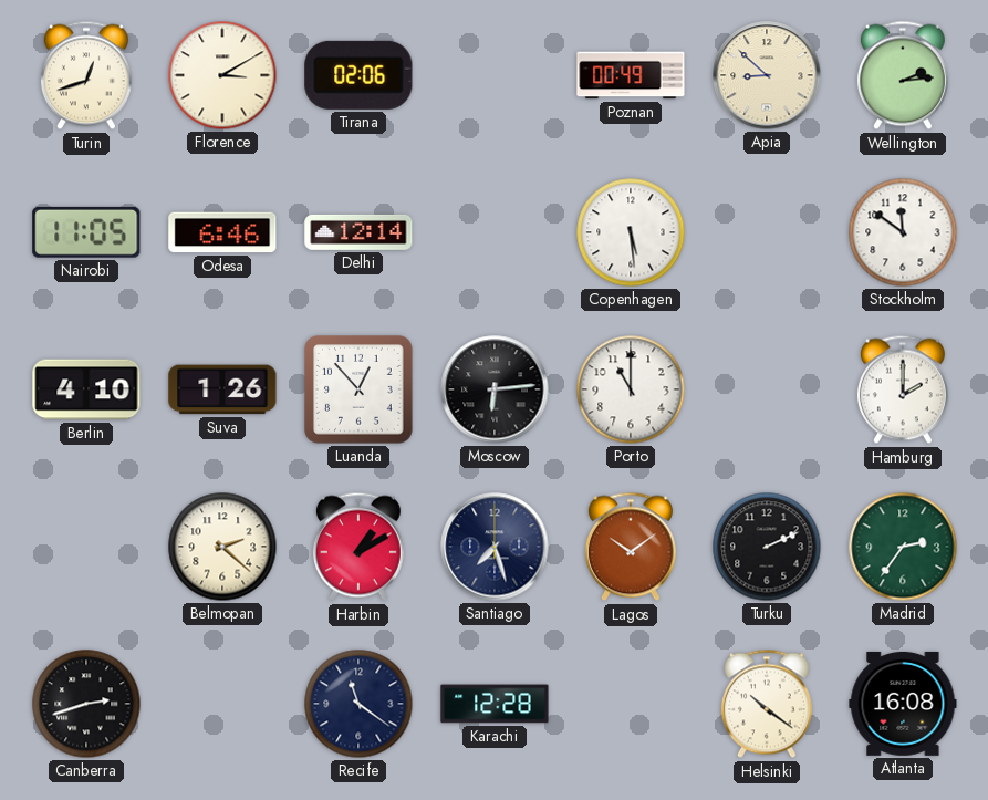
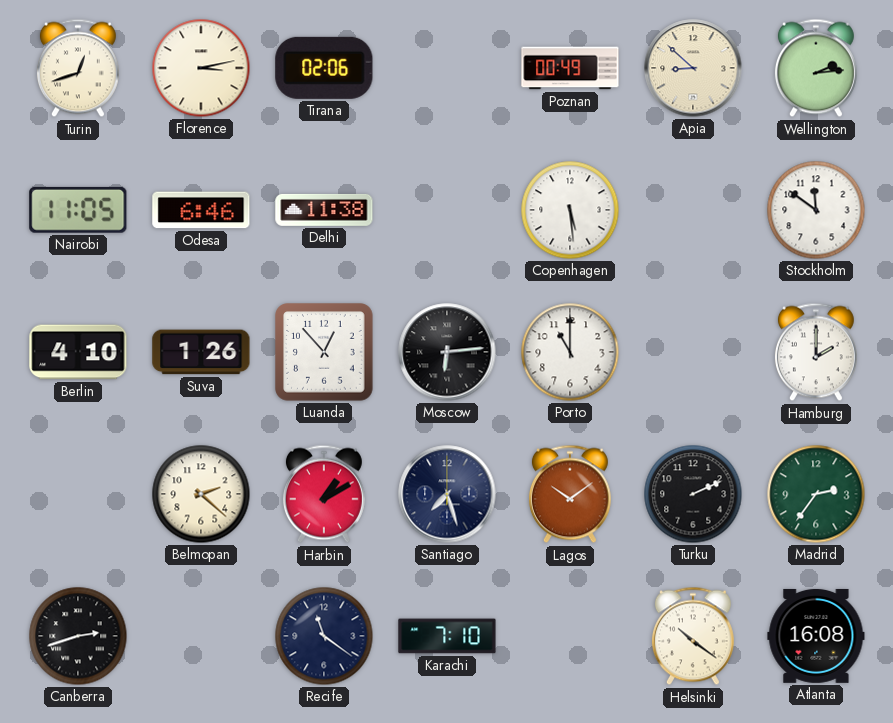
Florence: 3:10 -> 3:13
Delhi: 12:14 -> 11:38
Karachi: 12:28 -> 7:10
